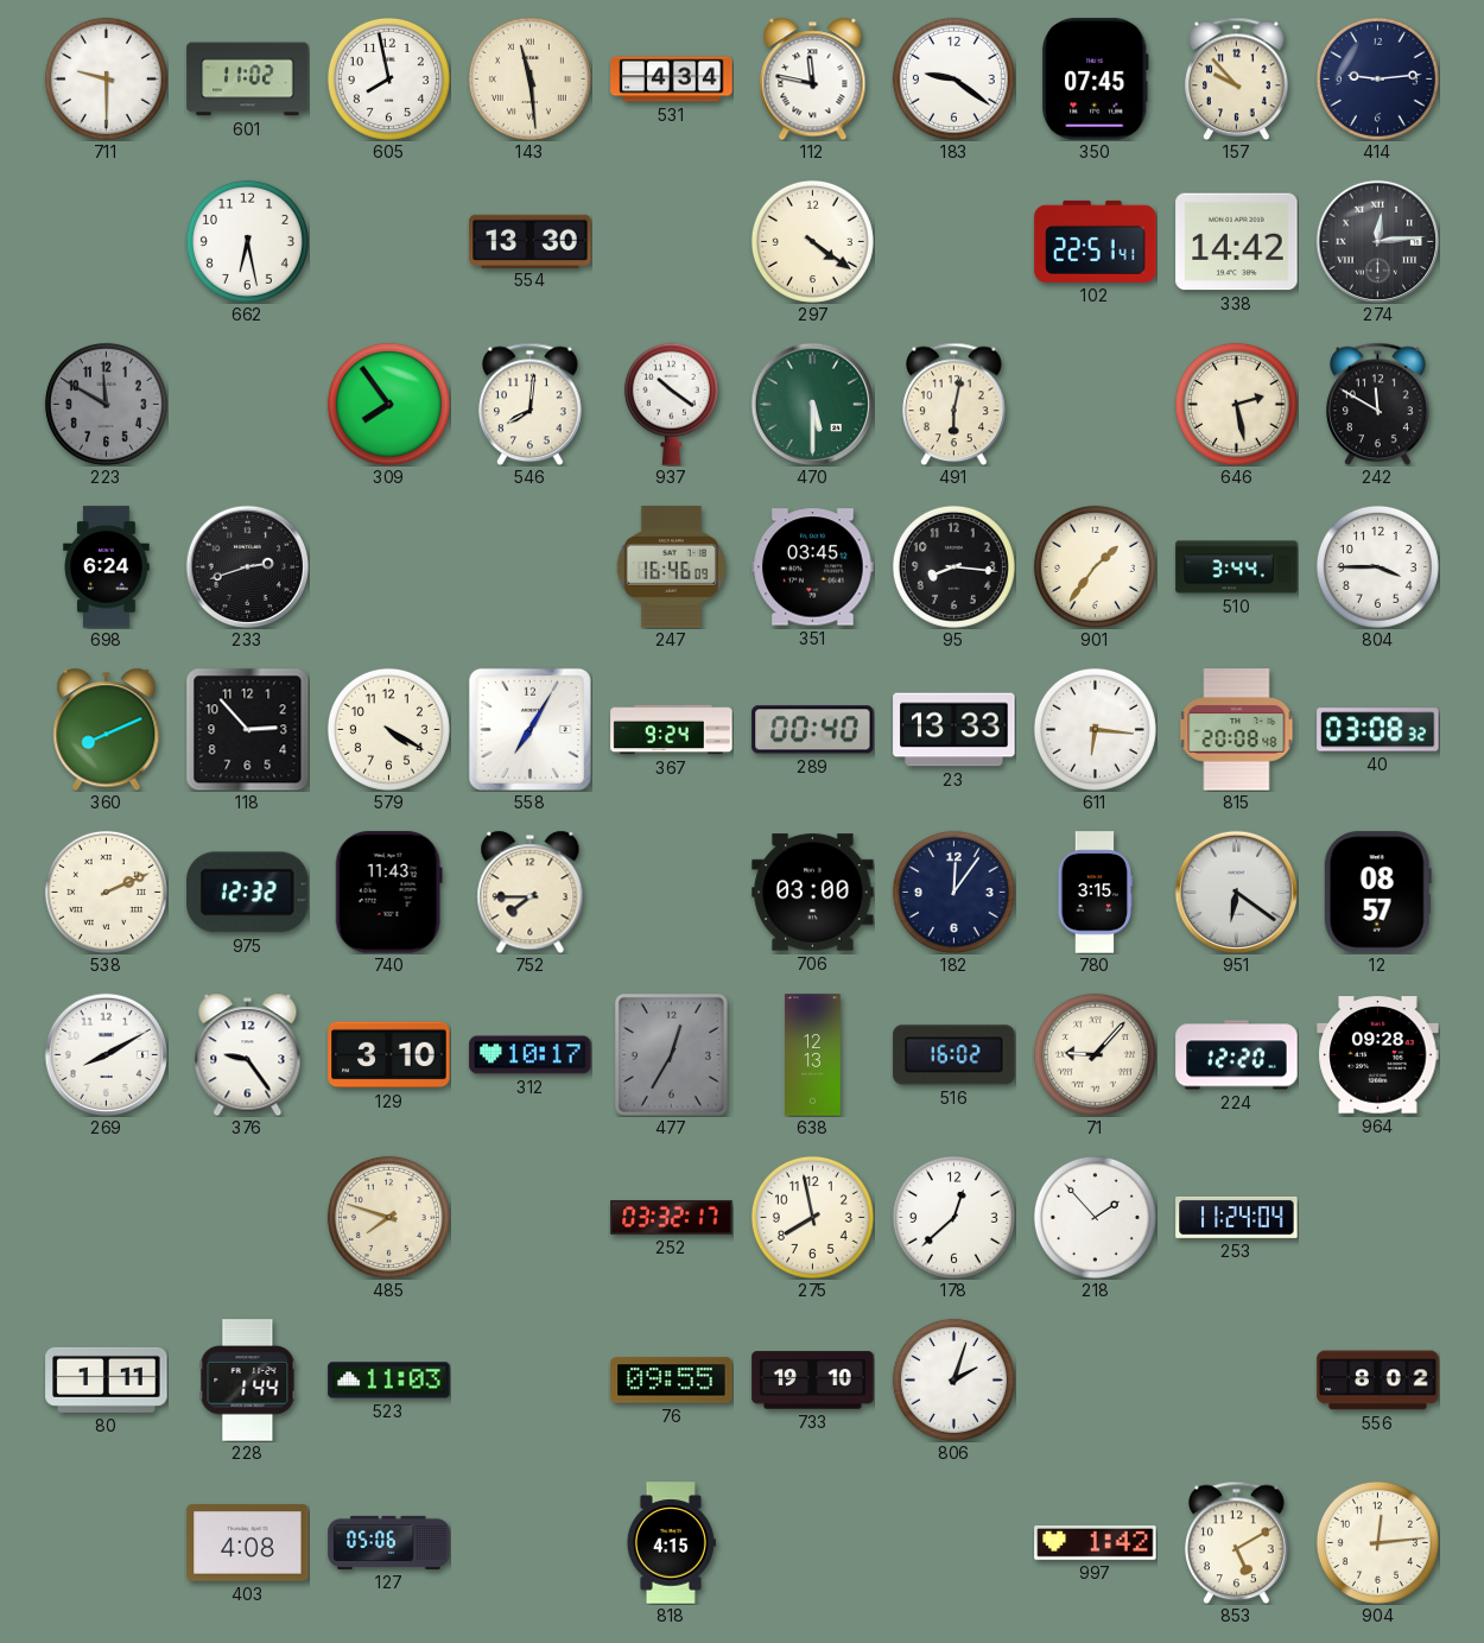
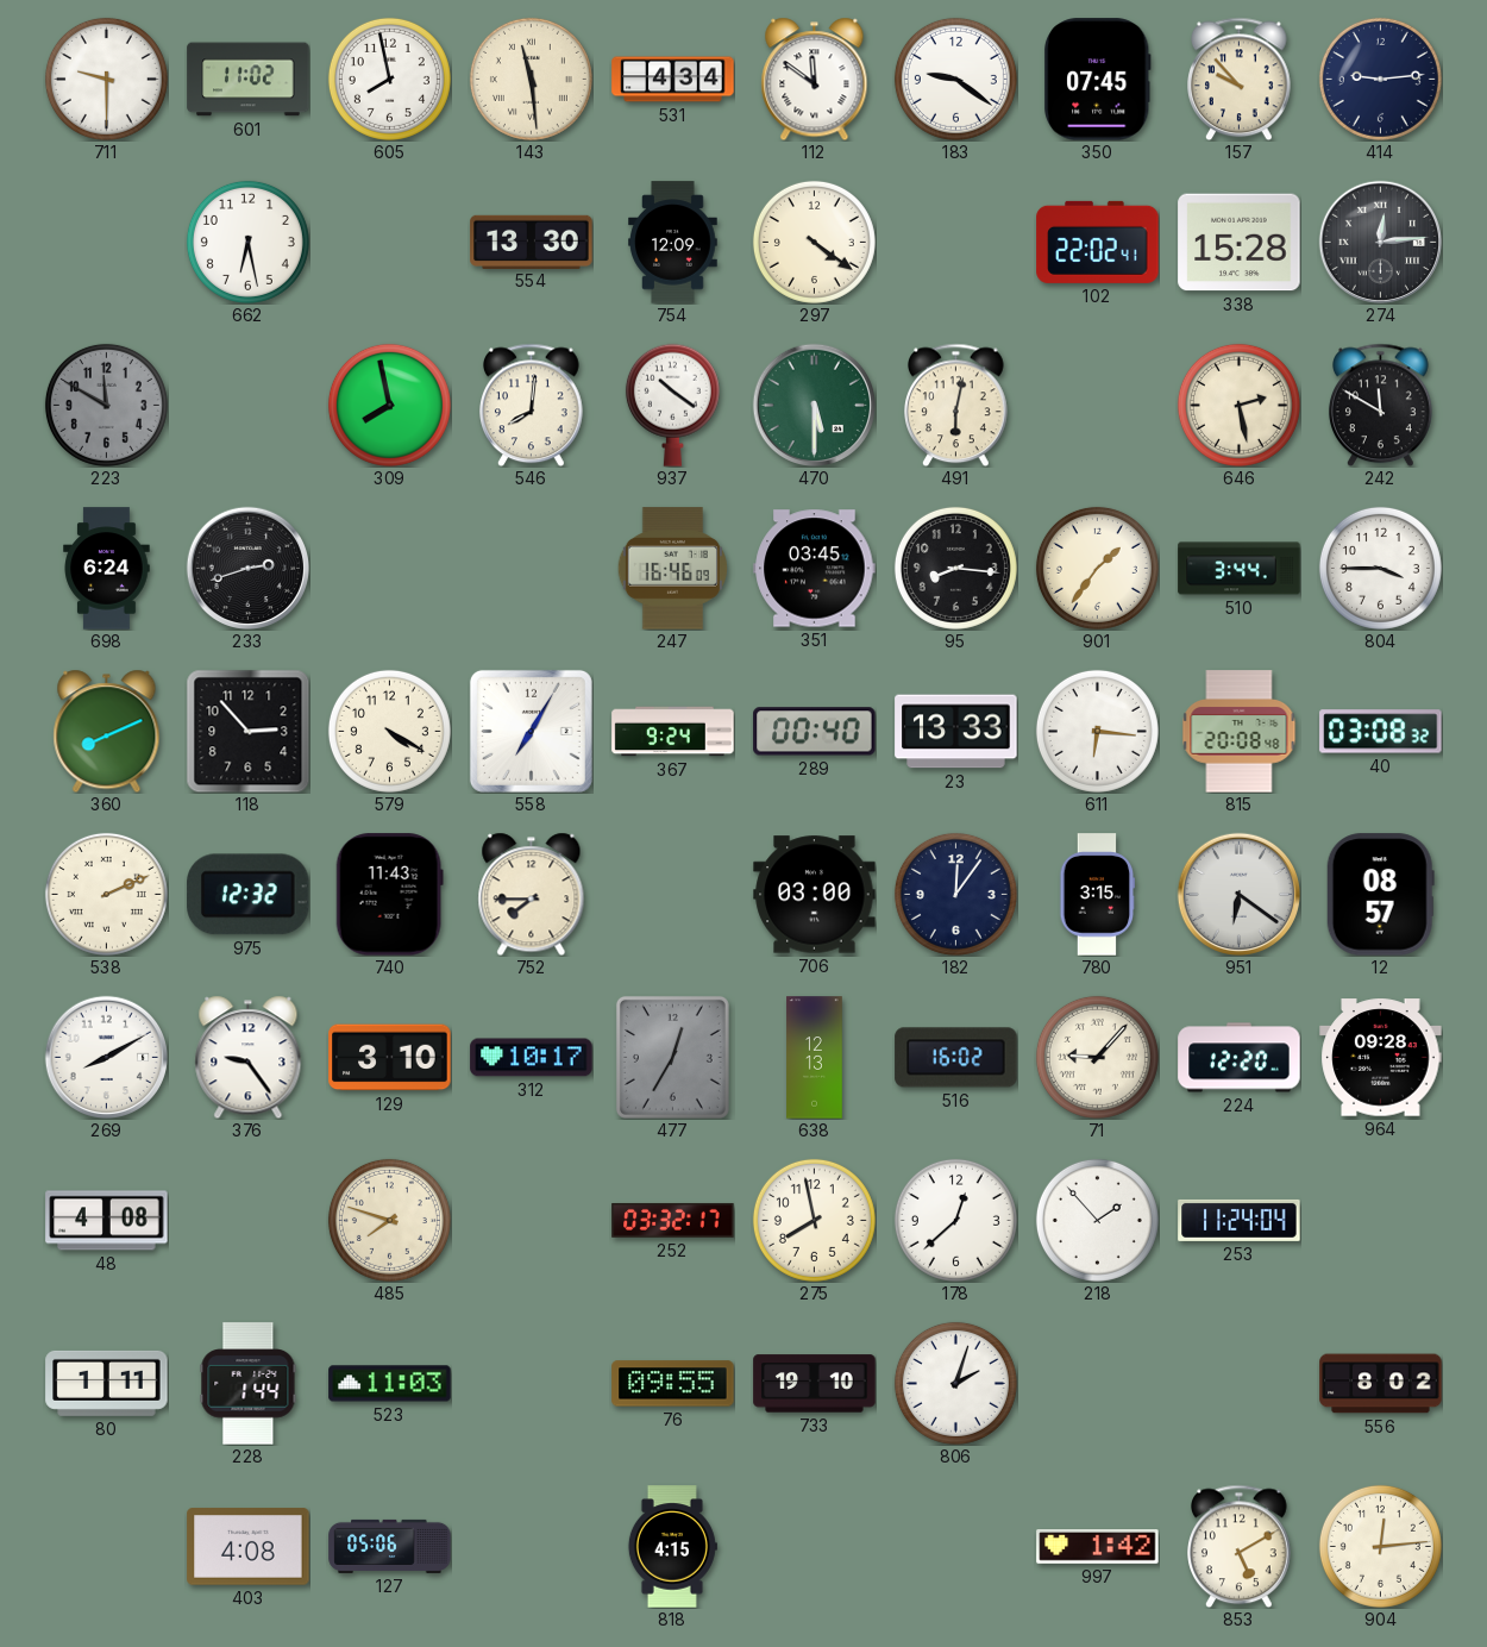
112: 11:47 -> 11:51
754: none -> 12:09
102: 22:51 -> 22:02
338: 14:42 -> 15:28
309: 7:54 -> 7:58
48: none -> 4:08
